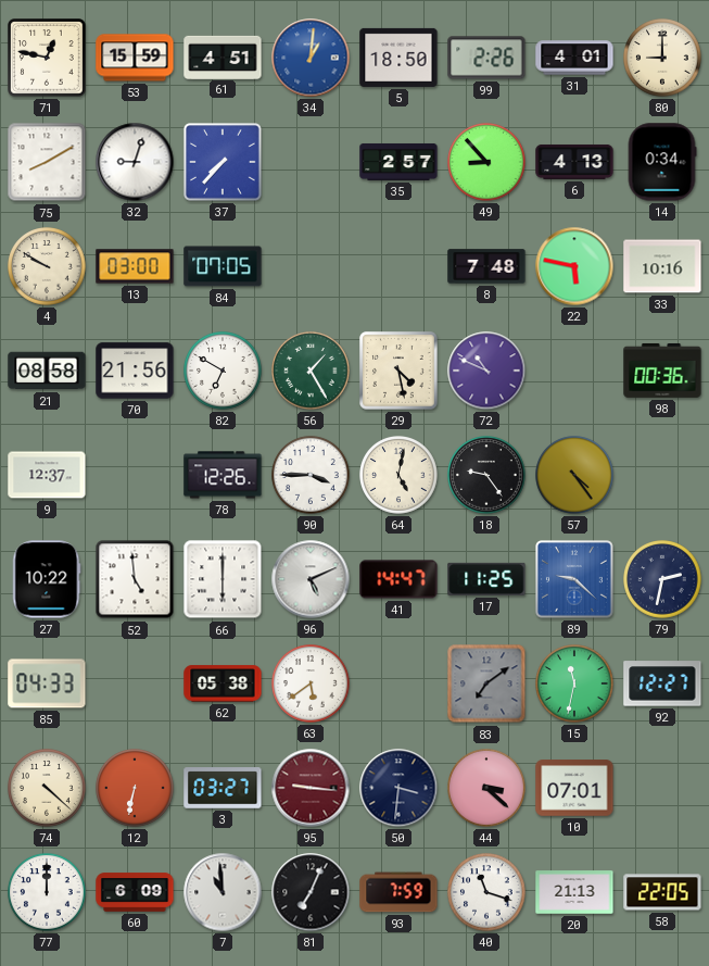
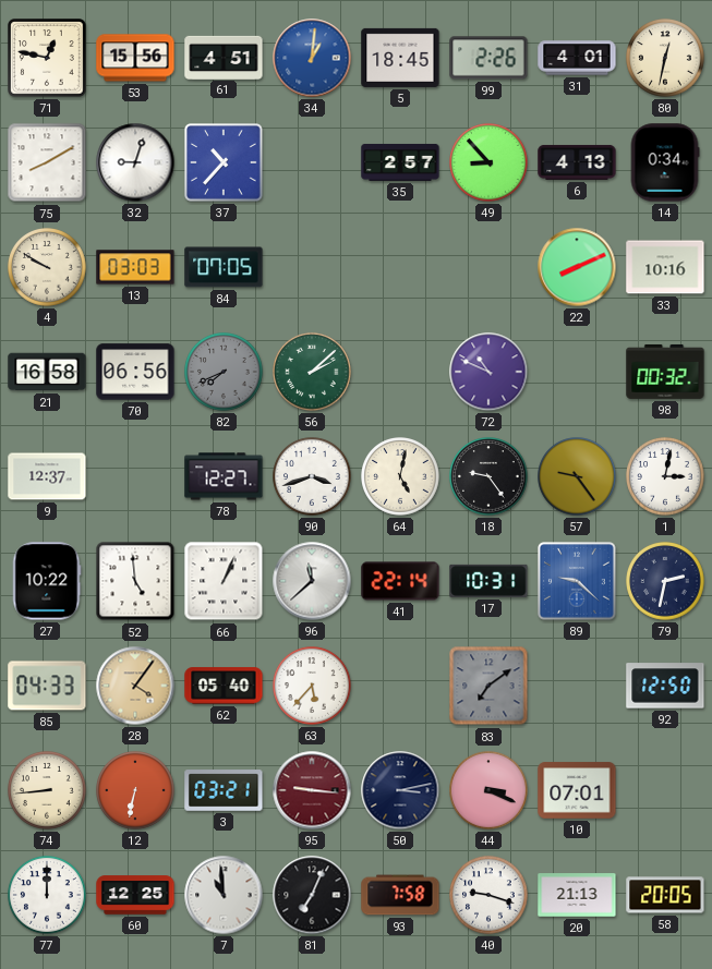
53: 15:59 -> 15:56
5: 18:50 -> 18:45
80: 9:00 -> 12:32
37: 7:37 -> 10:37
13: 03:00 -> 03:03
8: 7:48 -> none
22: 5:47 -> 8:11
21: 08:58 -> 16:58
70: 21:56 -> 06:56
82: 6:50 -> 7:41
82 dial: white -> grey
56: 1:25 -> 2:08
29: 4:28 -> none
98: 00:36 -> 00:32
78: 12:26 -> 12:27
90: 3:45 -> 3:42
57: 4:24 -> 9:24
1: none -> 3:02
66: 6:00 -> 1:04
96: 5:11 -> 11:38
41: 14:47 -> 22:14
17: 11:25 -> 10:31
28: none -> 4:06
62: 05:38 -> 05:40
63: 5:39 -> 5:37
15: 11:32 -> none
92: 12:27 -> 12:50
74: 4:22 -> 8:44
3: 03:27 -> 03:21
50: 3:31 -> 3:13
44: 3:22 -> 3:19
60: 6:09 -> 12:25
93: 7:59 -> 7:58
40: 11:18 -> 9:18
58: 22:05 -> 20:05
